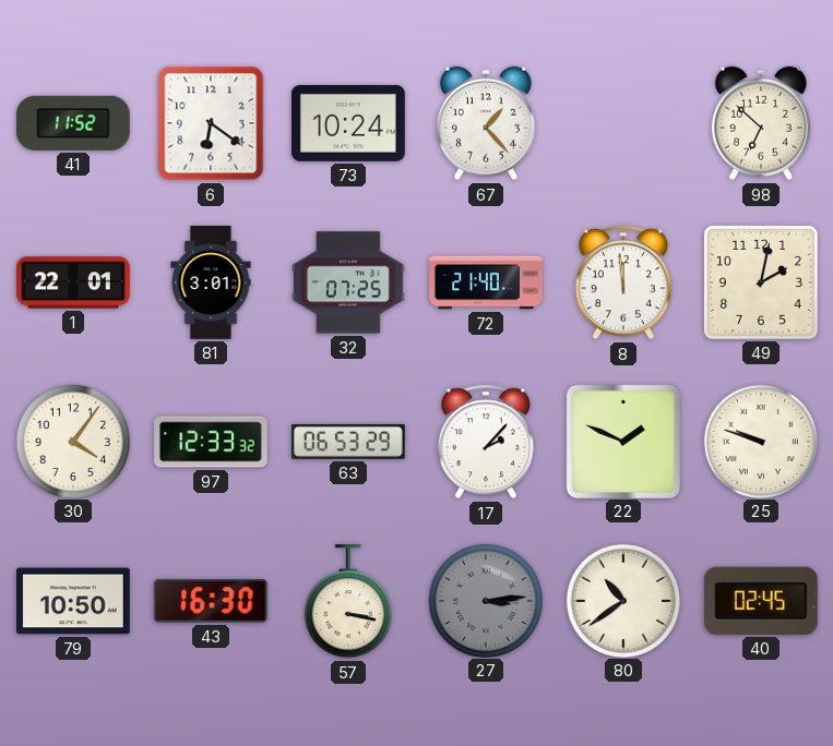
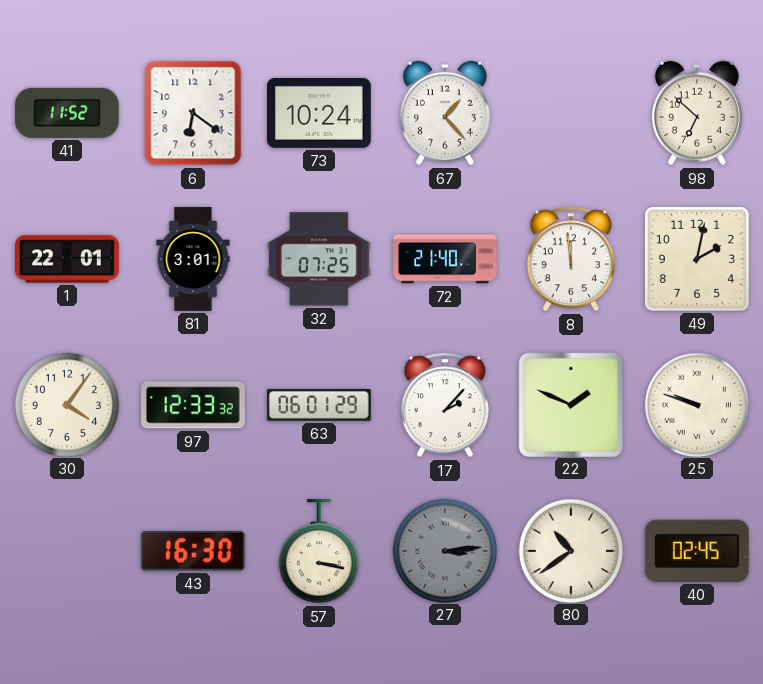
63: 06:53 -> 06:01
79: 10:50 -> none
